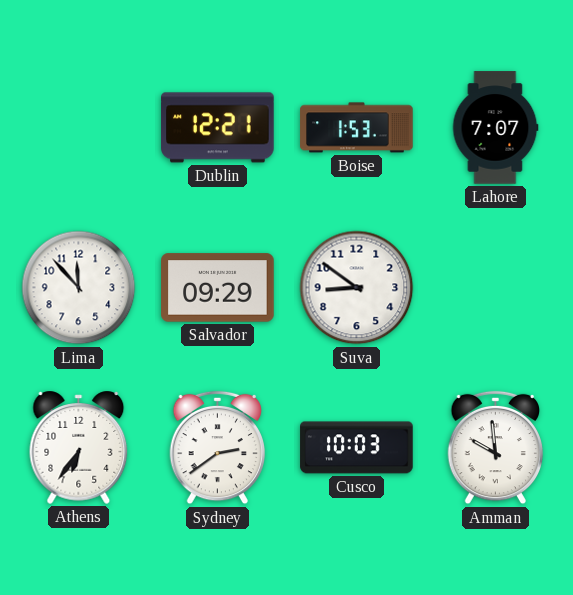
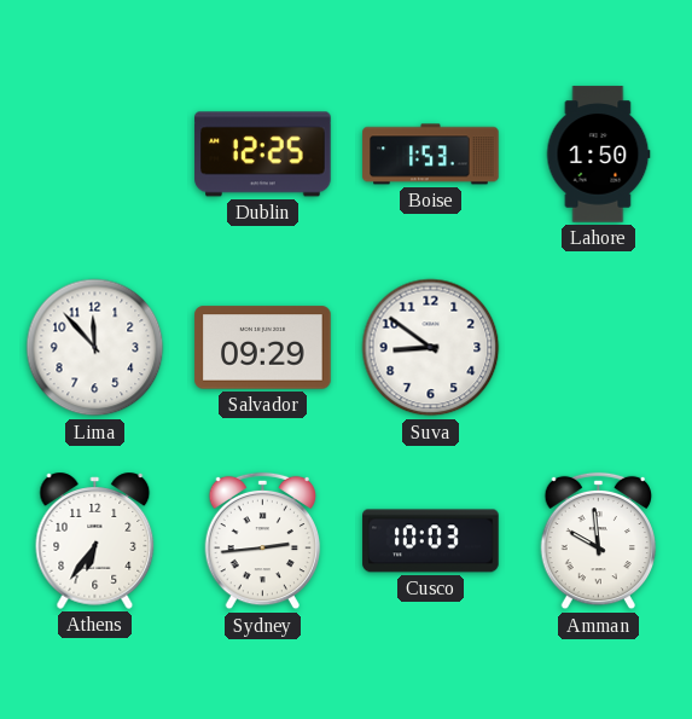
Dublin: 12:21 -> 12:25
Lahore: 7:07 -> 1:50
Sydney: 2:39 -> 2:44
